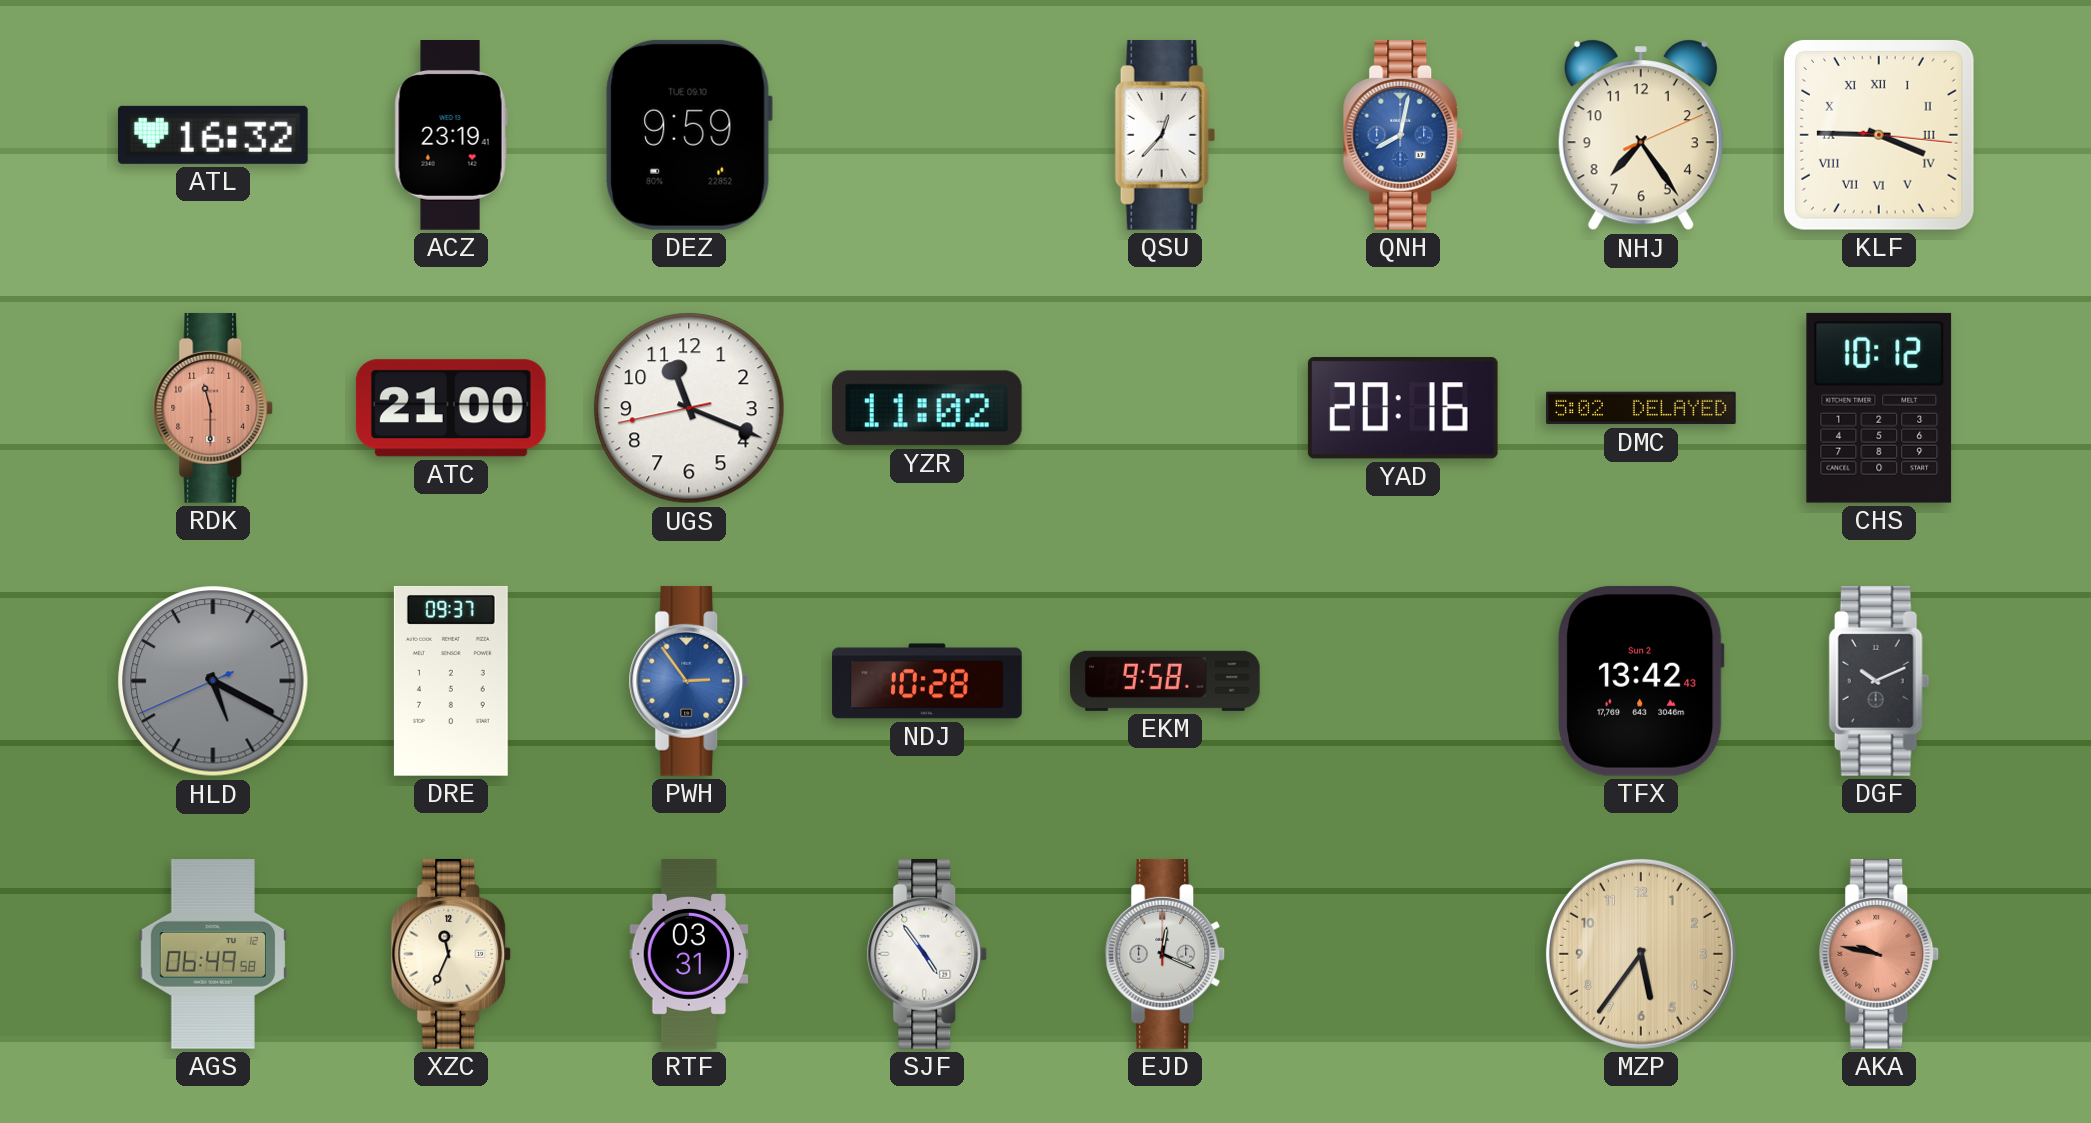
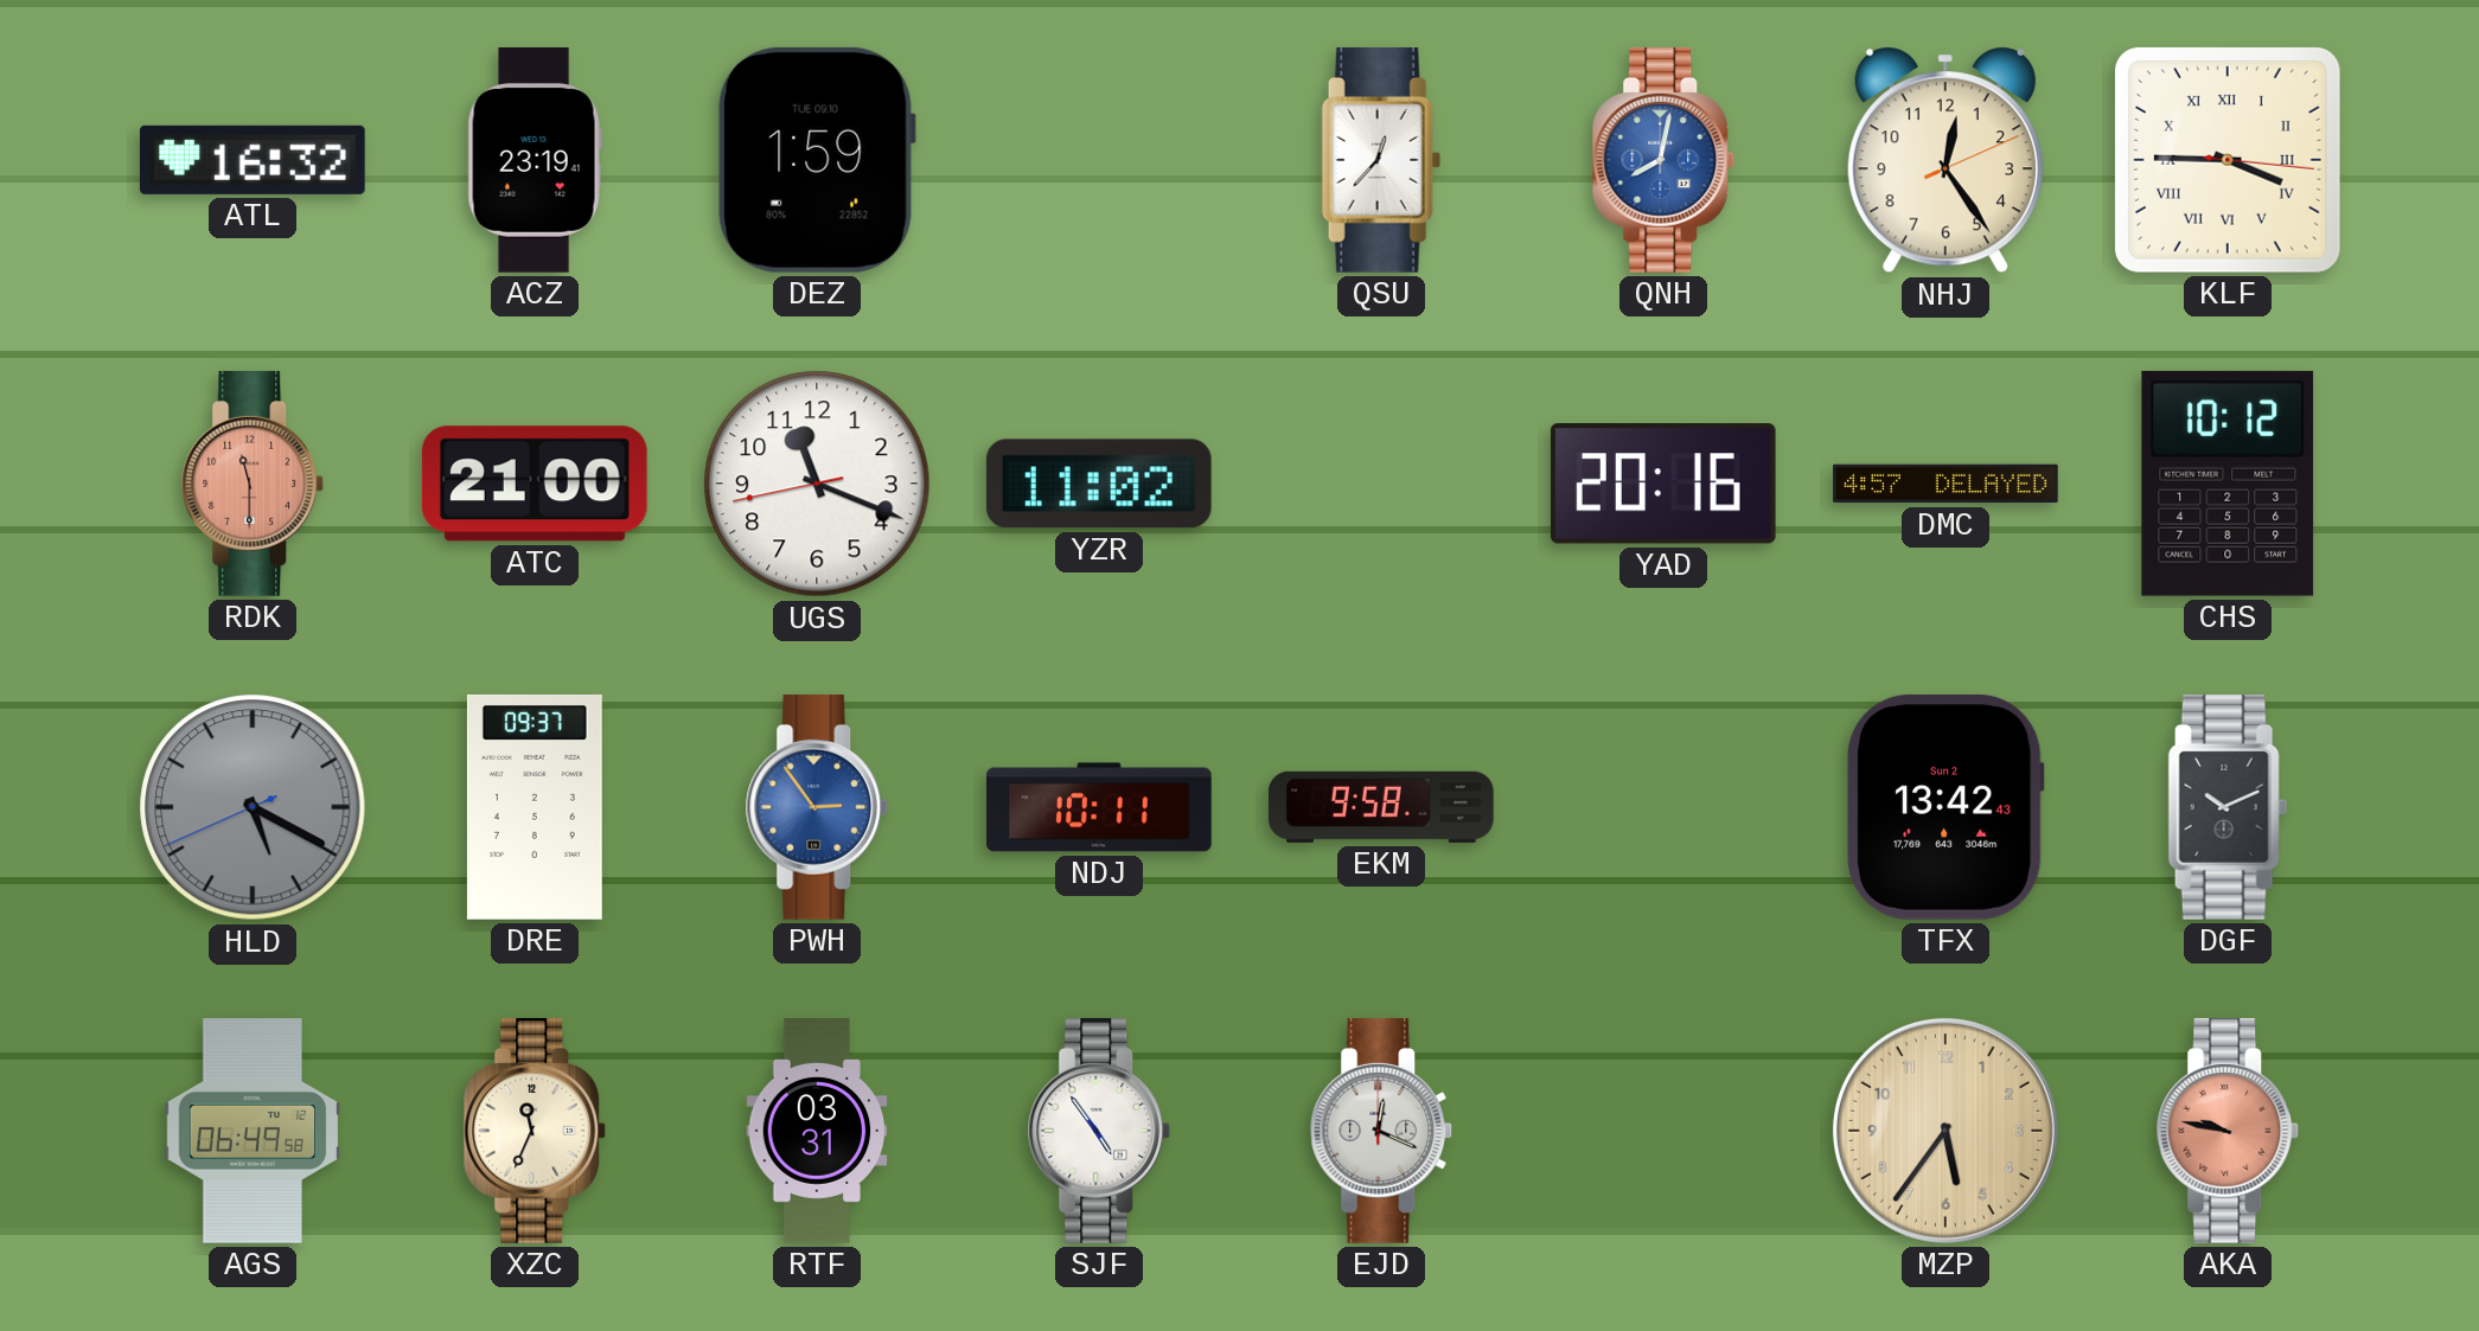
DEZ: 9:59 -> 1:59
NHJ: 7:24 -> 12:24
DMC: 5:02 -> 4:57
NDJ: 10:28 -> 10:11
